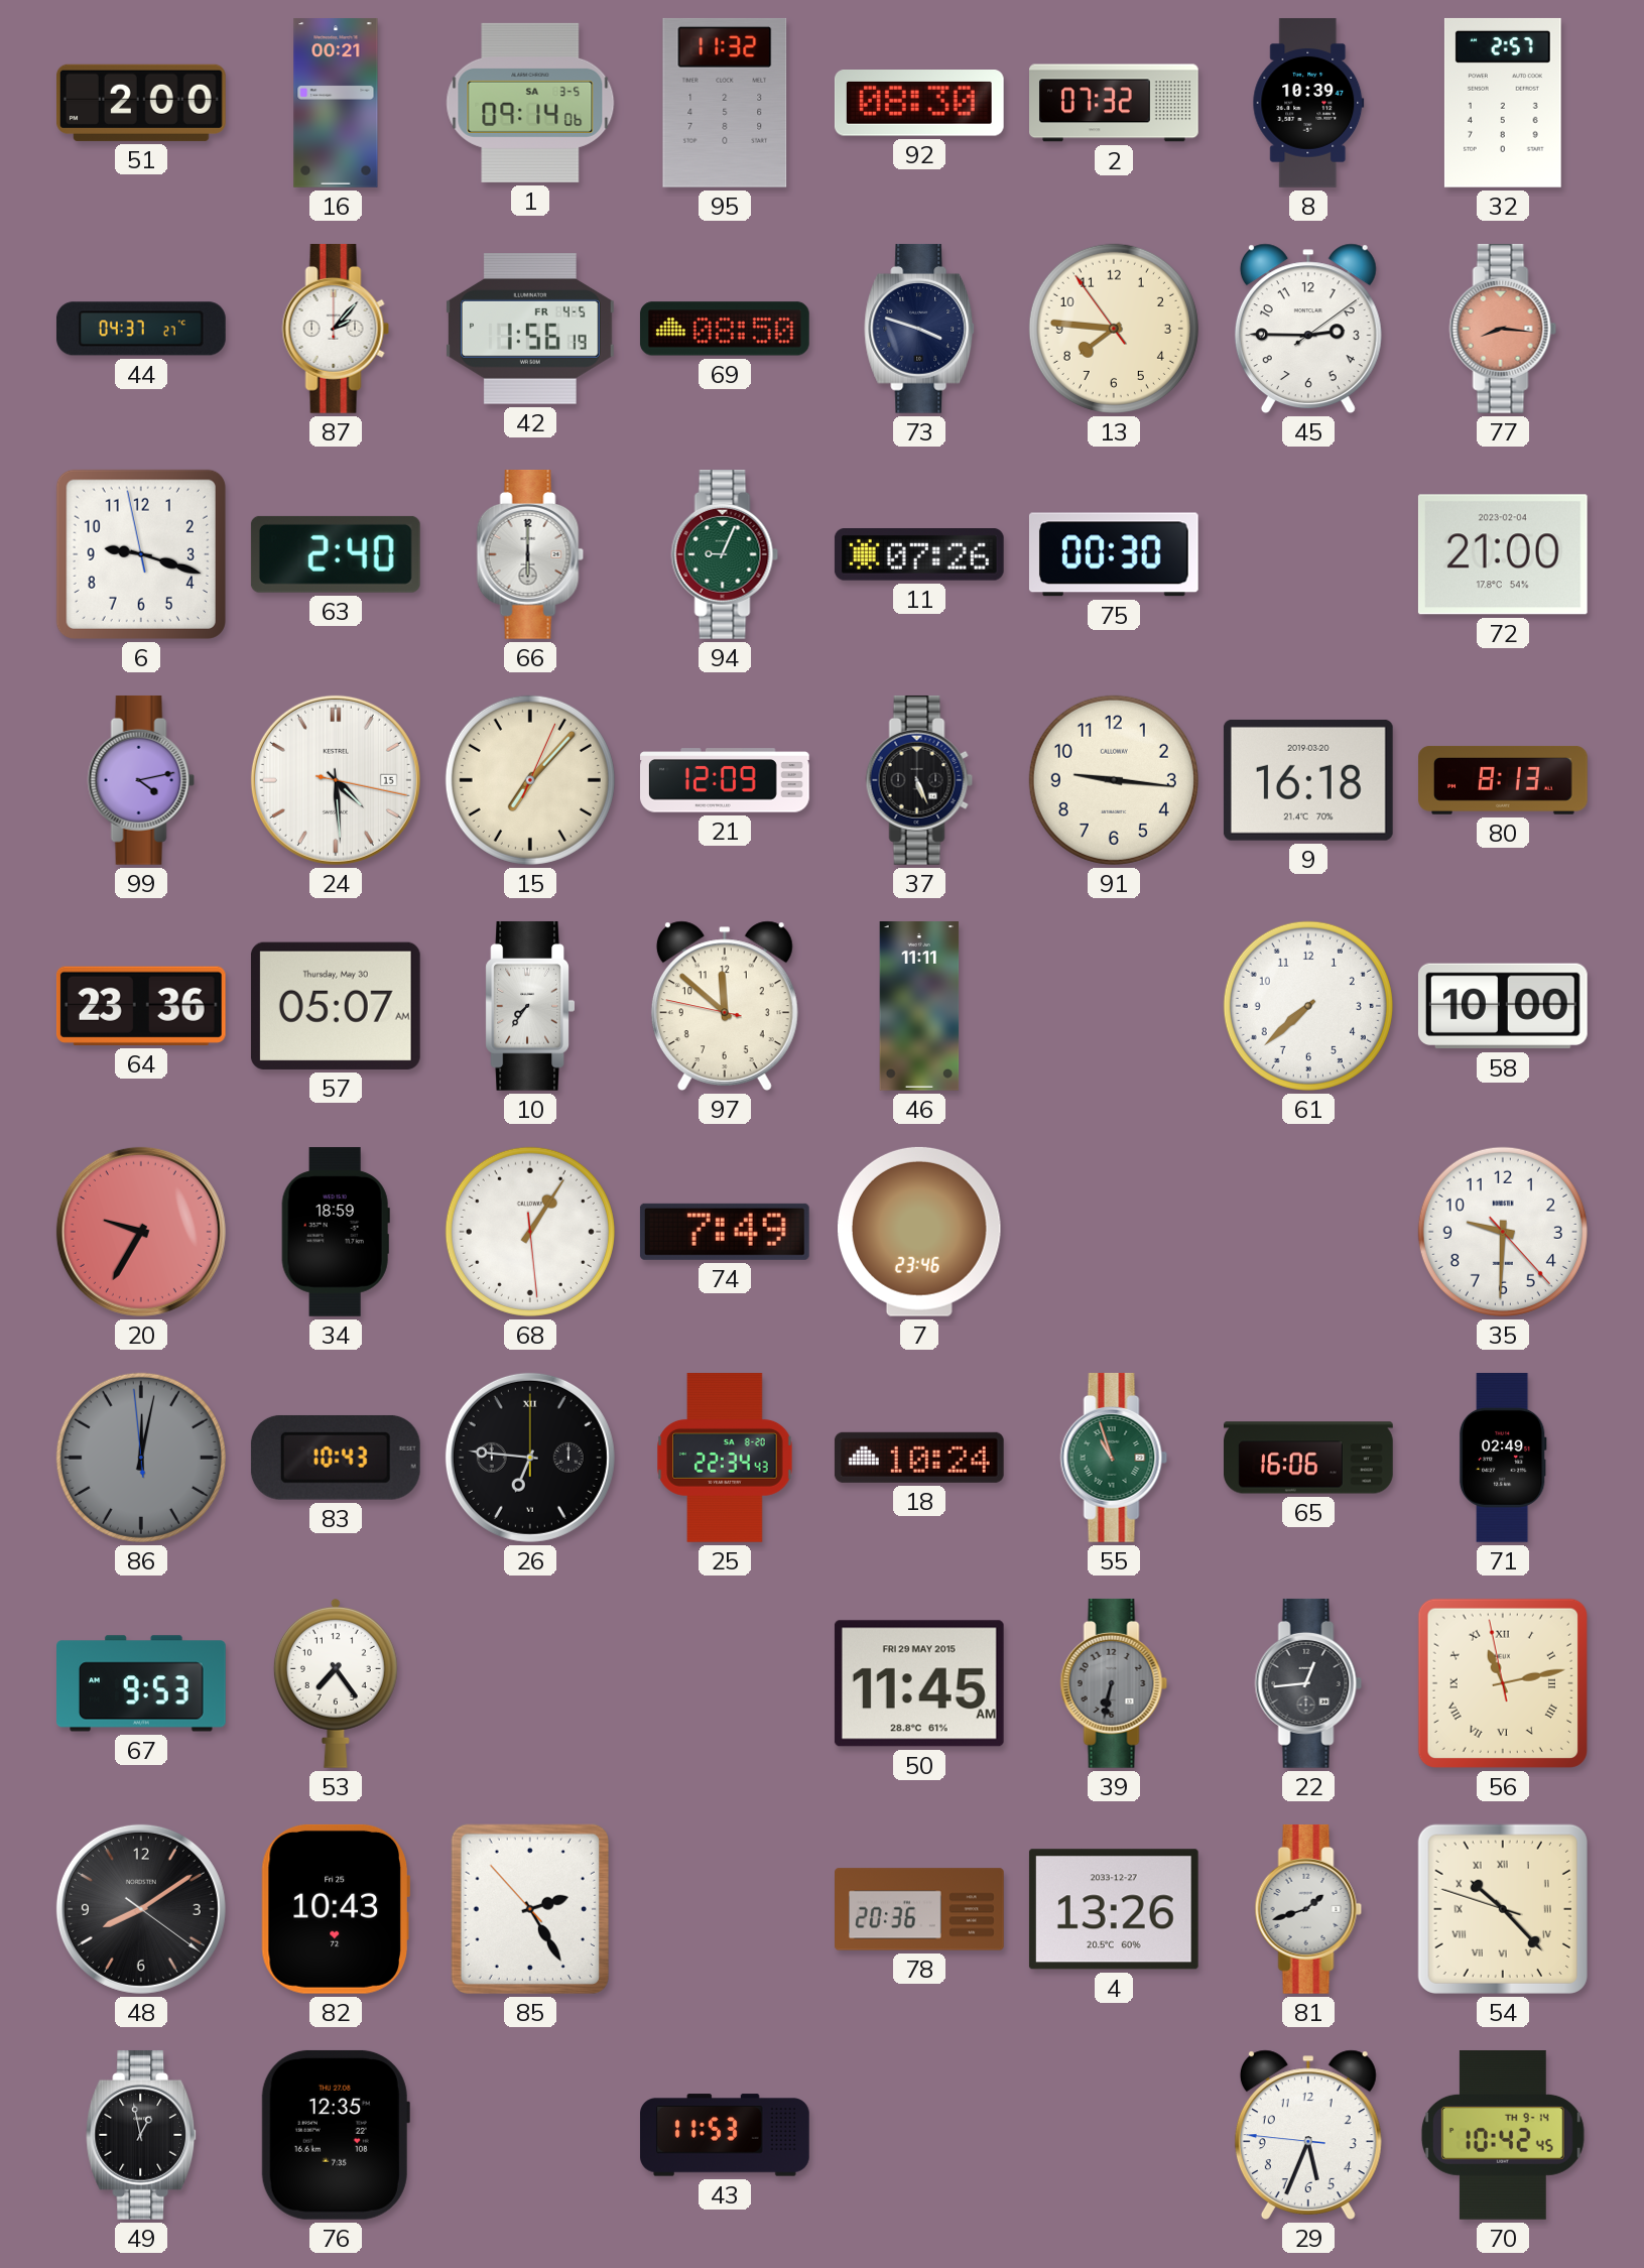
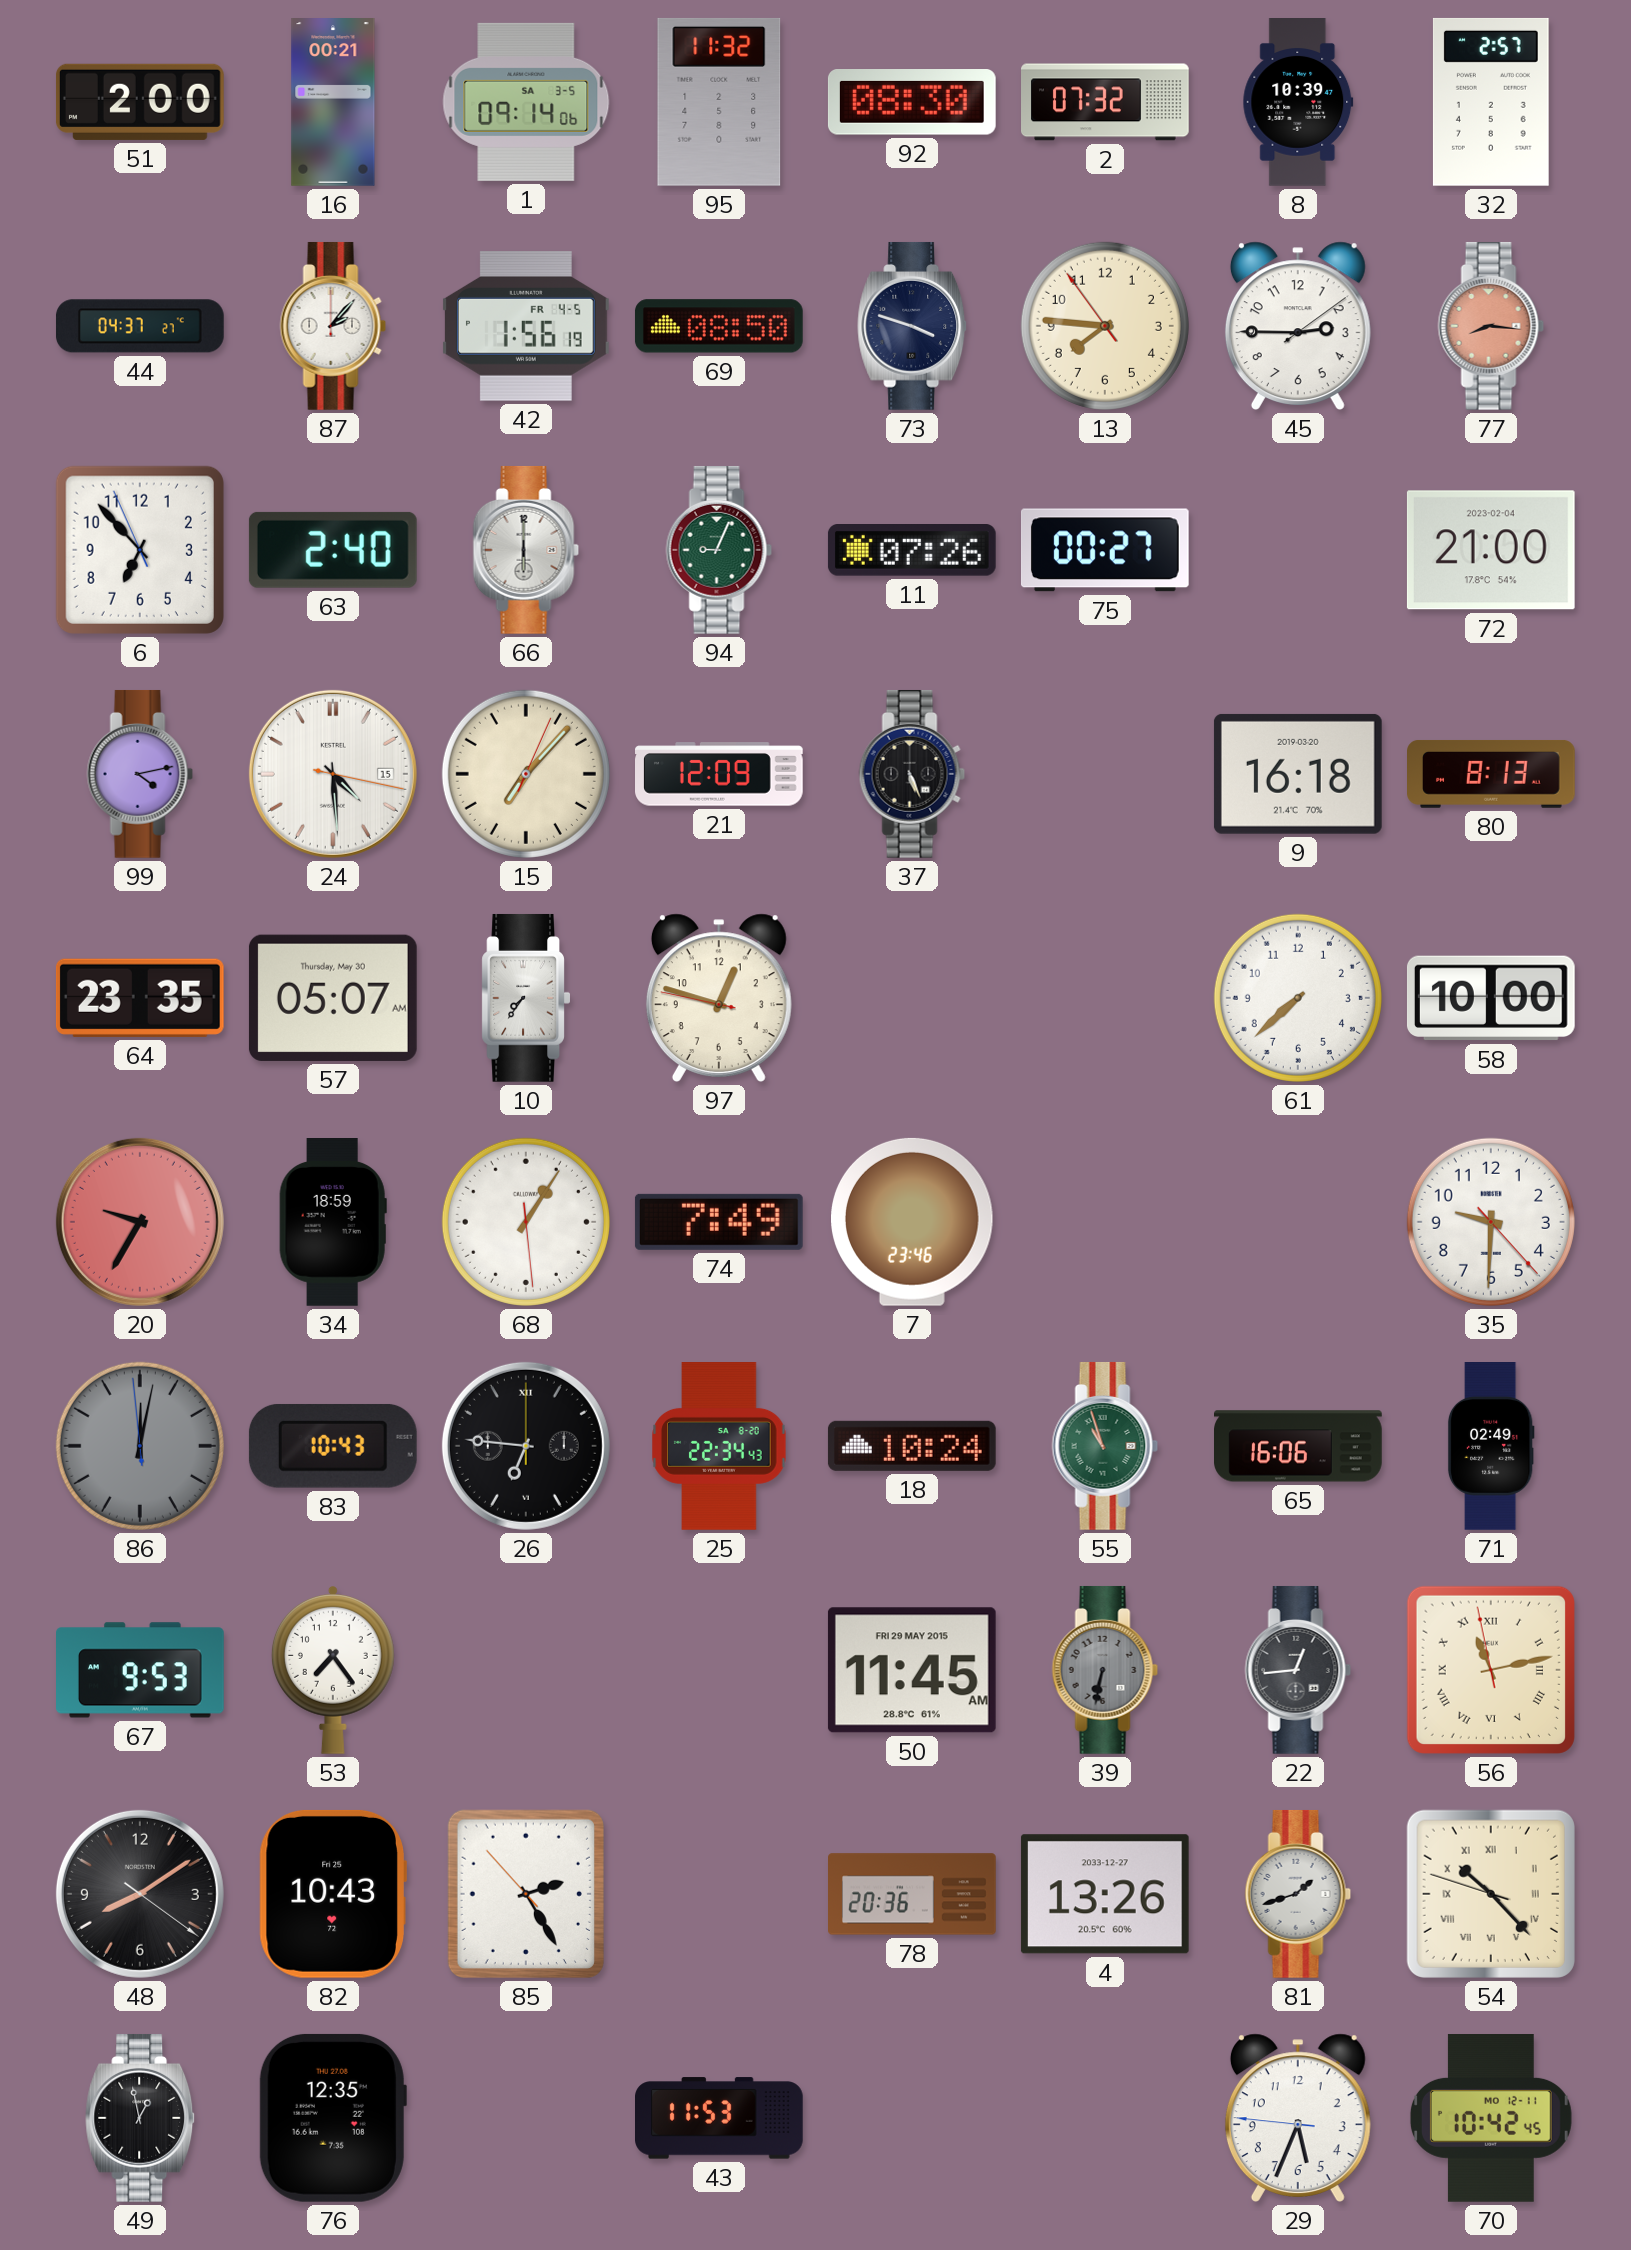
6: 9:17 -> 6:52
75: 00:30 -> 00:27
91: 9:16 -> none
64: 23:36 -> 23:35
97: 11:51 -> 12:47
46: 11:11 -> none
70 date: TH 9-14 -> MO 12-11
